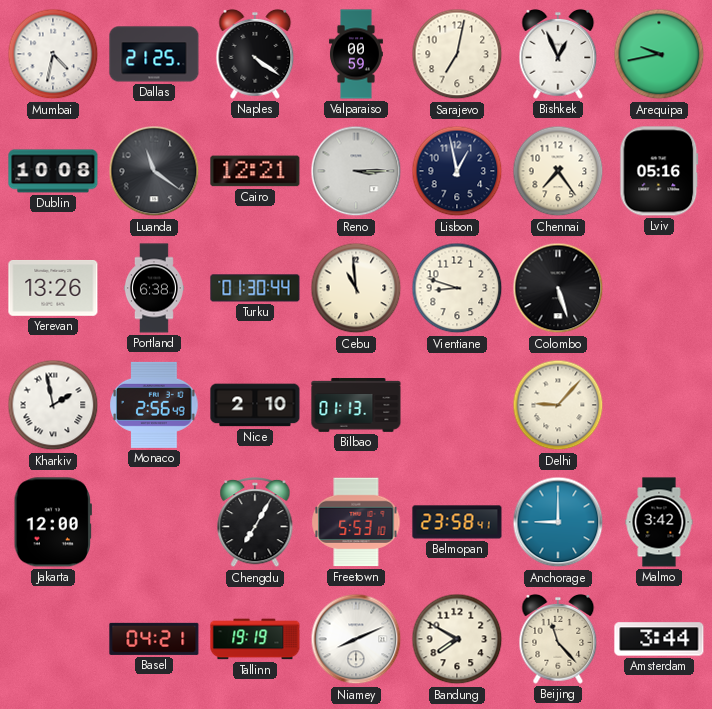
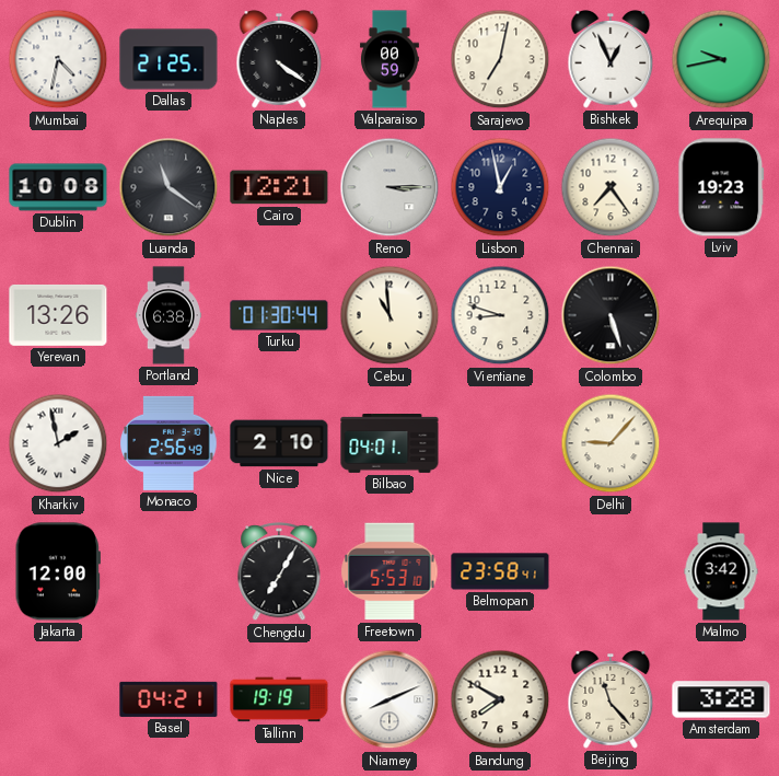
Lviv: 05:16 -> 19:23
Bilbao: 01:13 -> 04:01
Anchorage: 9:00 -> none
Amsterdam: 3:44 -> 3:28
